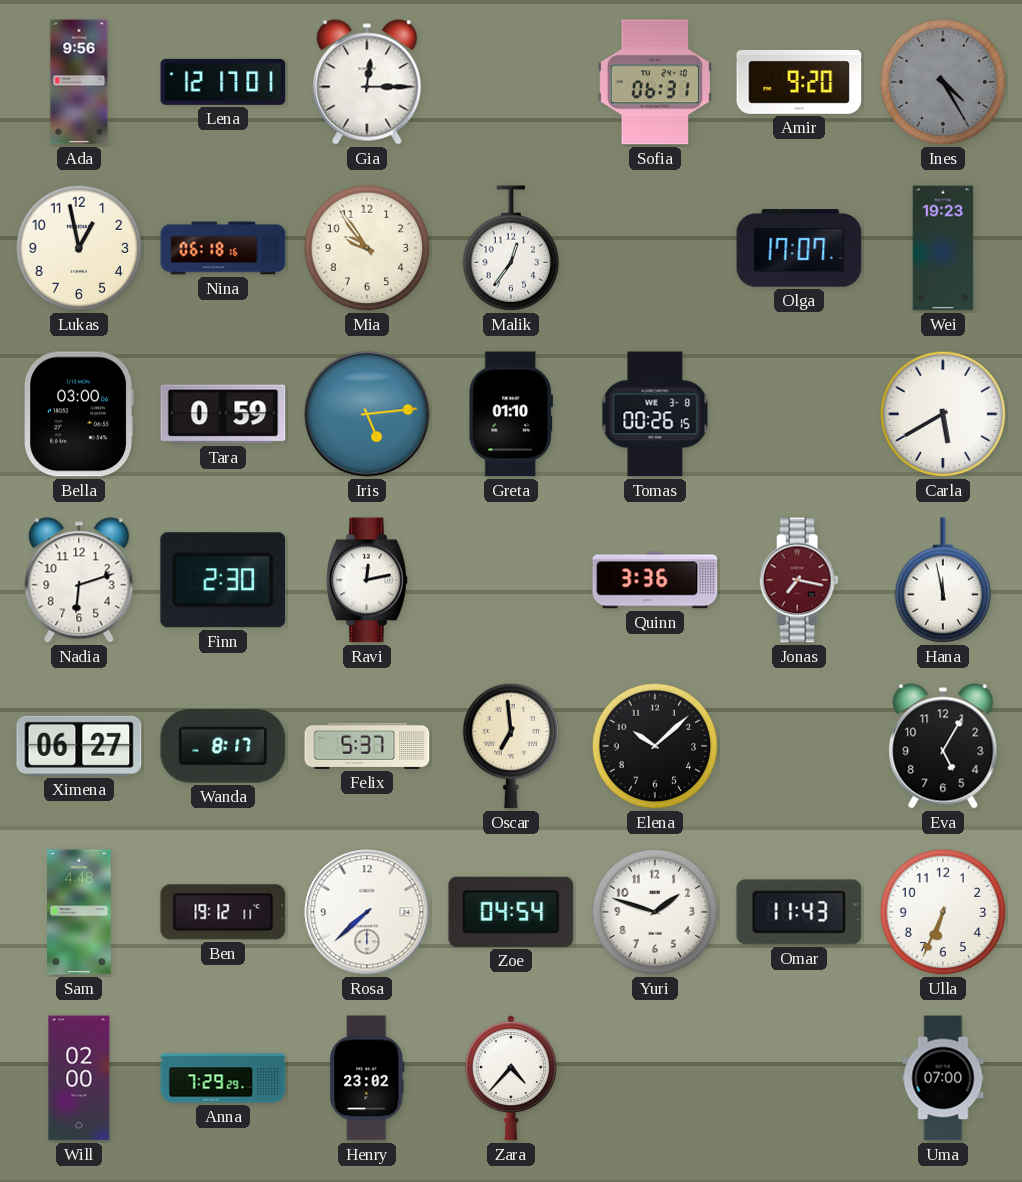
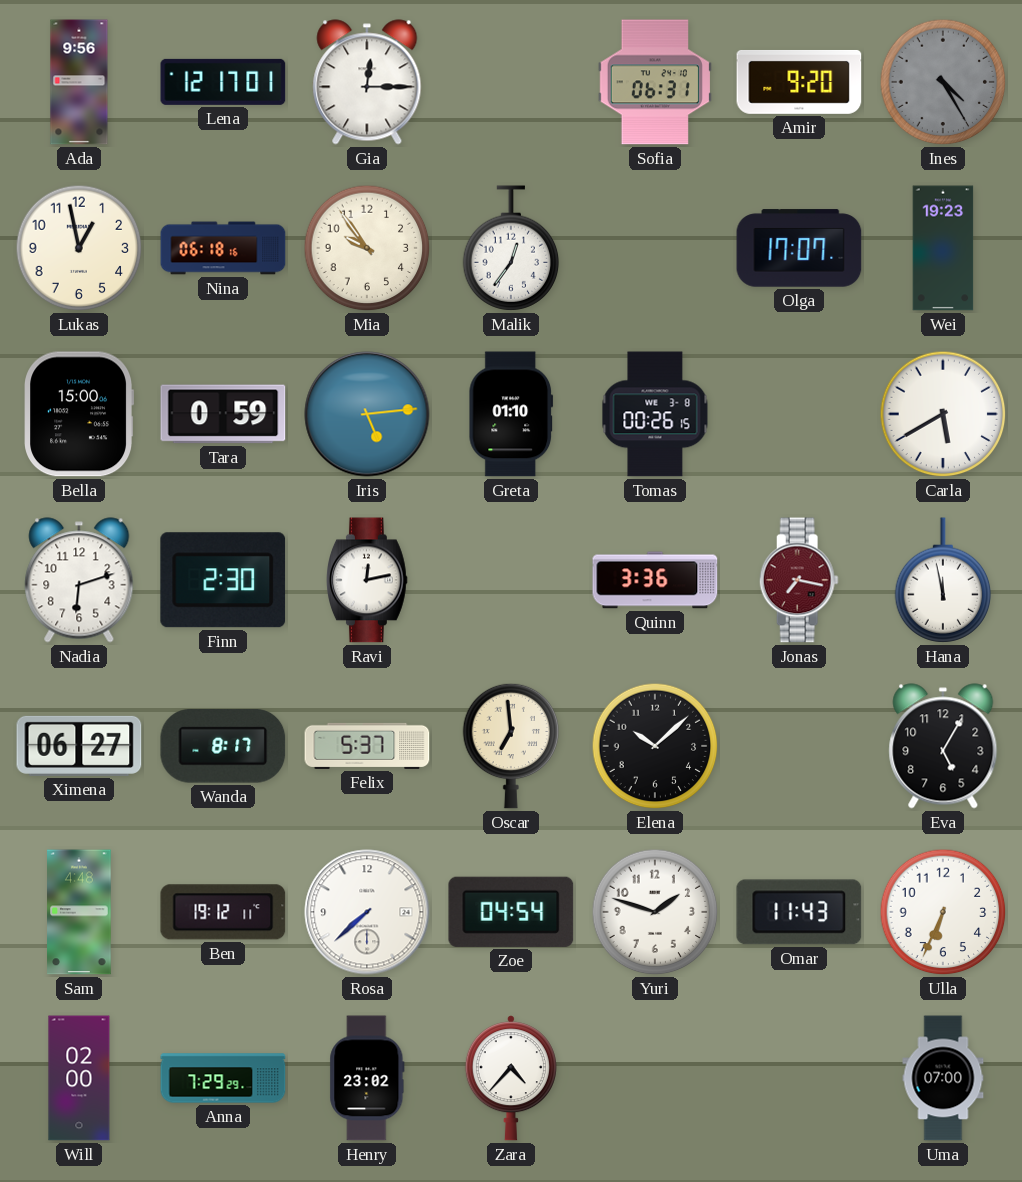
Bella: 03:00 -> 15:00
